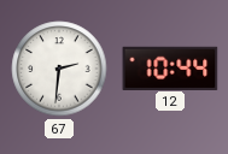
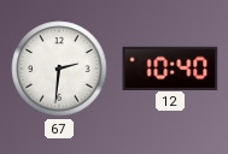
12: 10:44 -> 10:40
